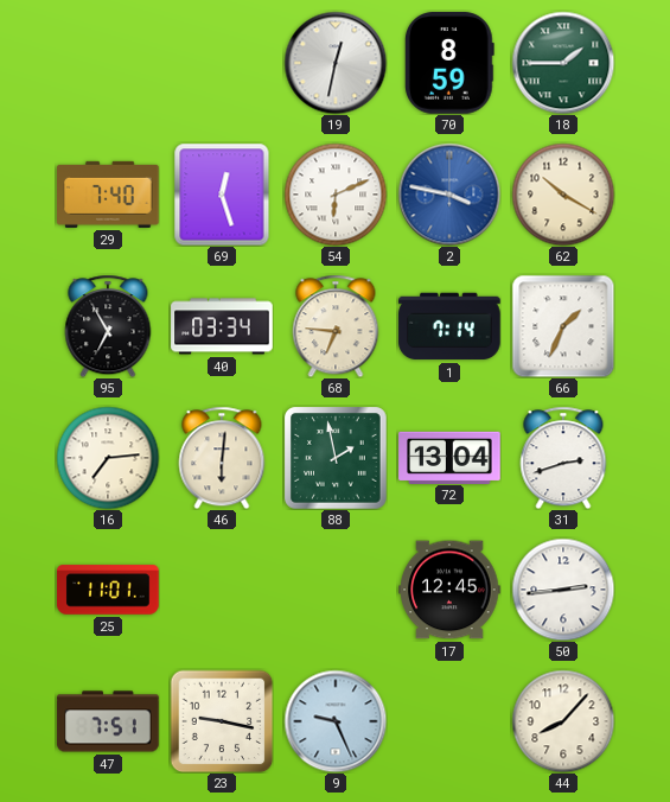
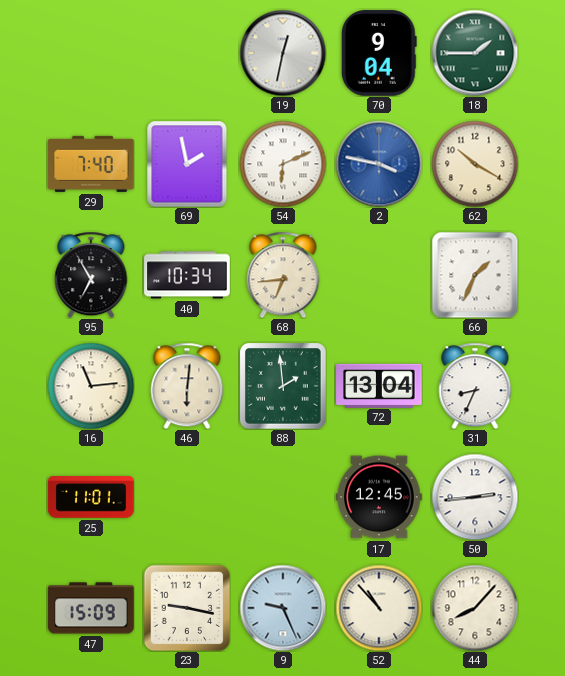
70: 8:59 -> 9:04
69: 12:27 -> 1:58
40: 03:34 -> 10:34
68: 6:46 -> 6:44
1: 7:14 -> none
16: 7:14 -> 11:14
88: 1:58 -> 1:59
31: 2:42 -> 8:34
47: 7:51 -> 15:09
52: none -> 10:53
